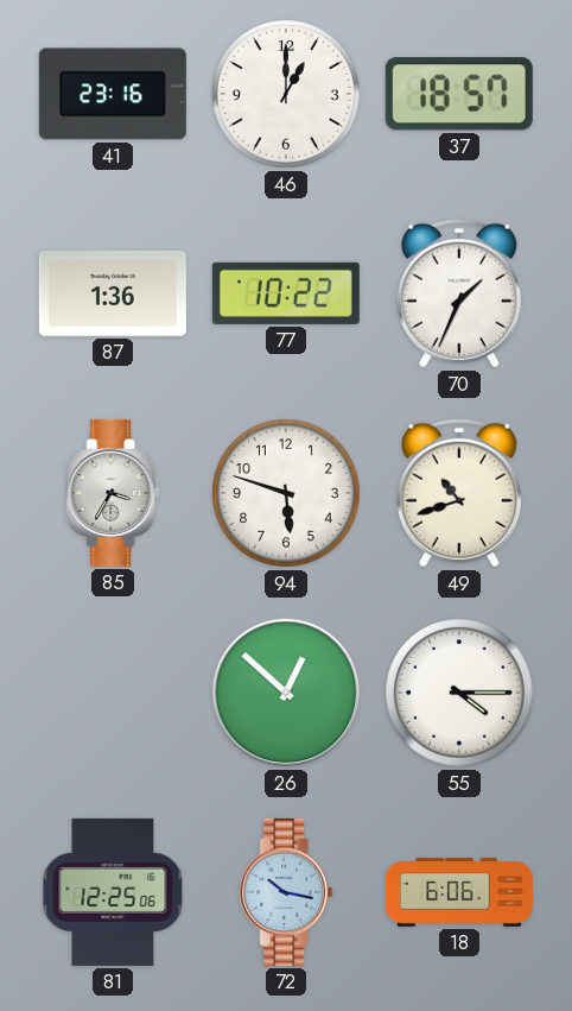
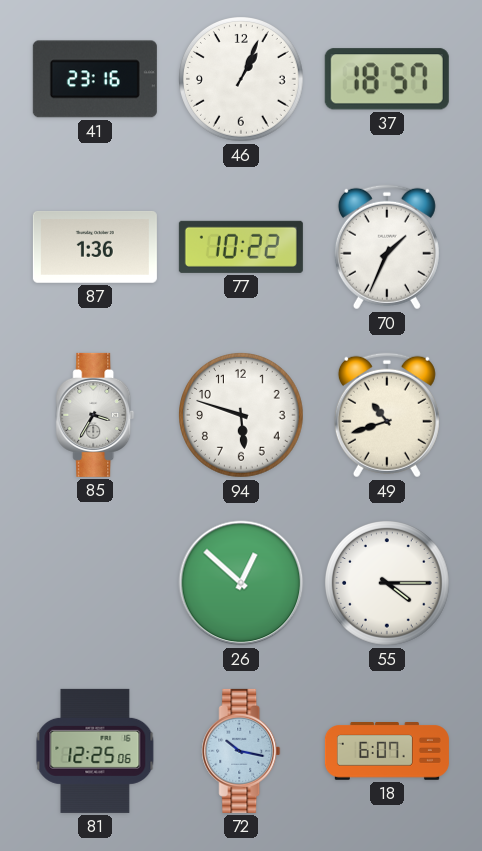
46: 1:00 -> 1:04
18: 6:06 -> 6:07
